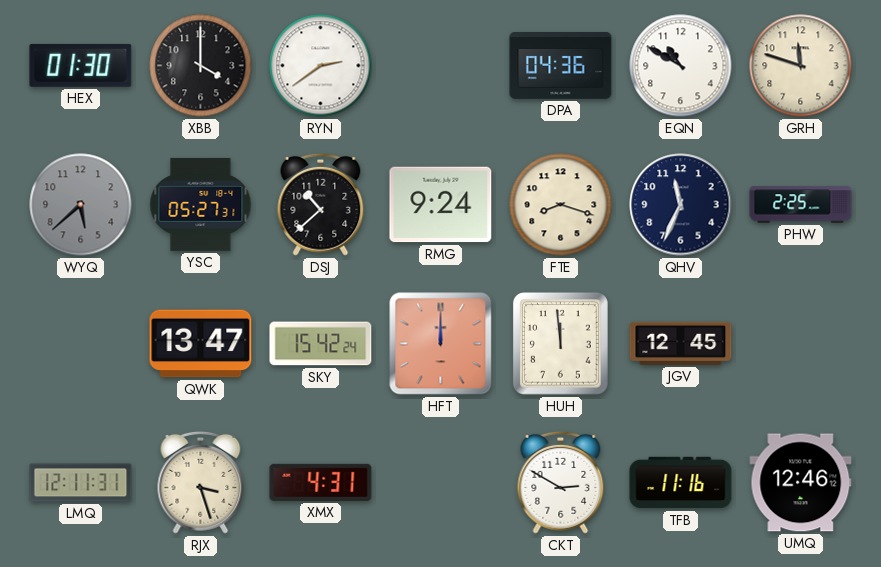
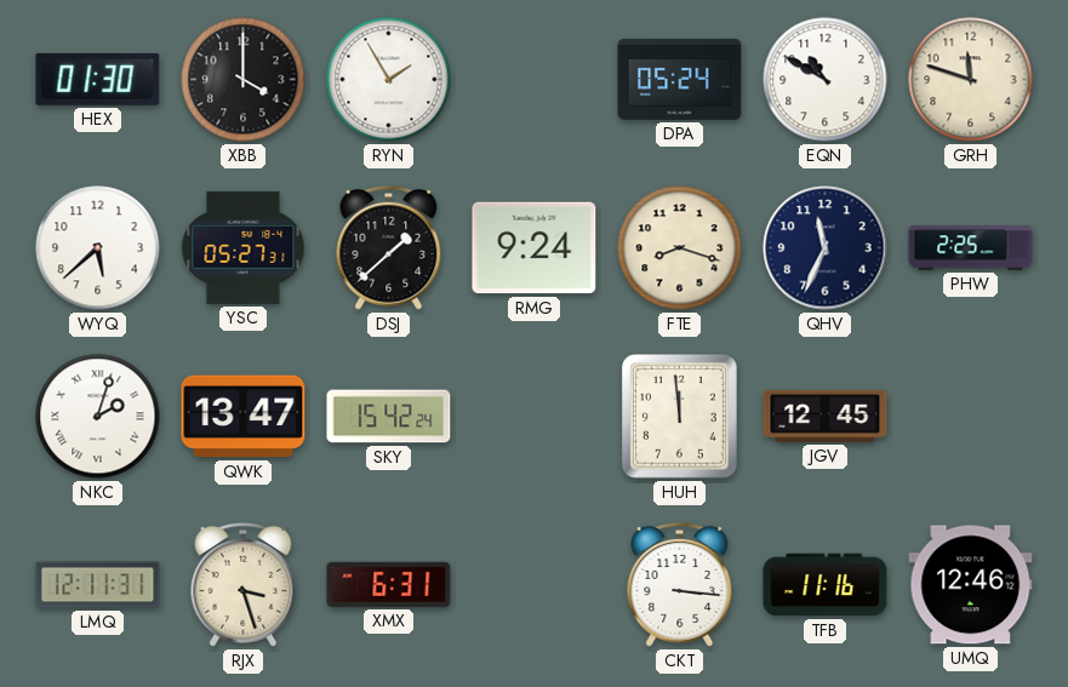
RYN: 2:39 -> 1:55
DPA: 04:36 -> 05:24
WYQ dial: grey -> white
DSJ: 10:38 -> 1:38
NKC: none -> 2:03
HFT: 12:00 -> none
XMX: 4:31 -> 6:31
CKT: 2:50 -> 3:16
